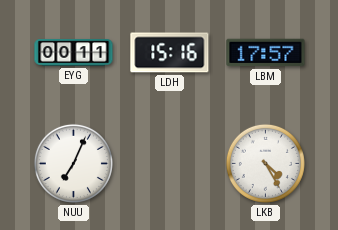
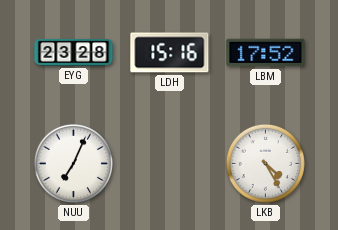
EYG: 00:11 -> 23:28
LBM: 17:57 -> 17:52
